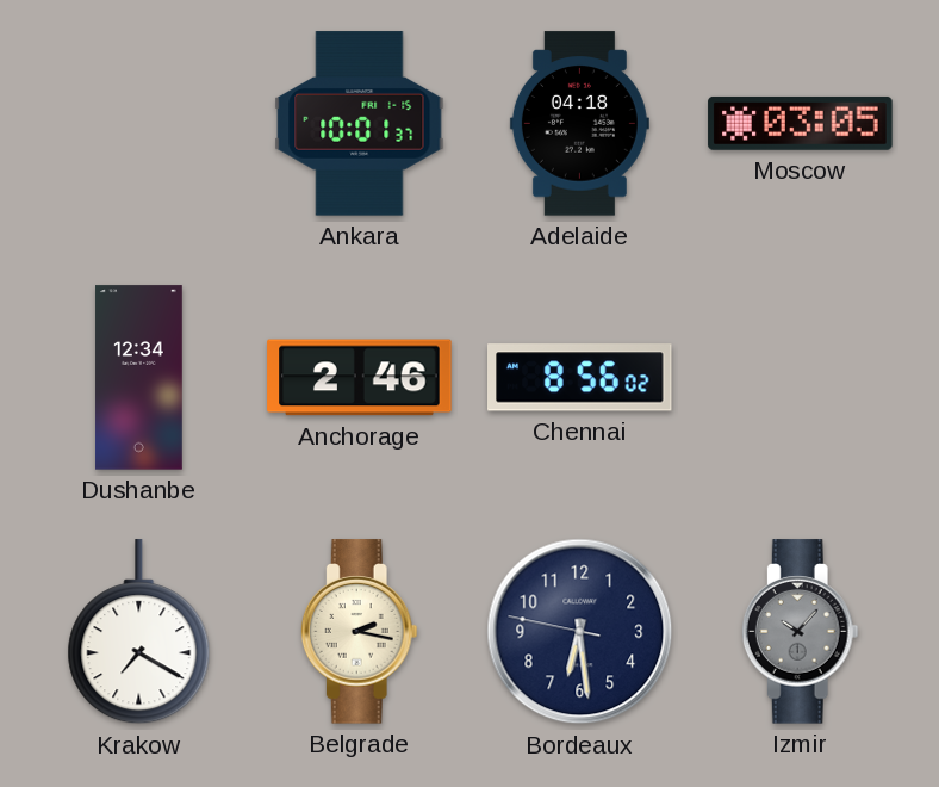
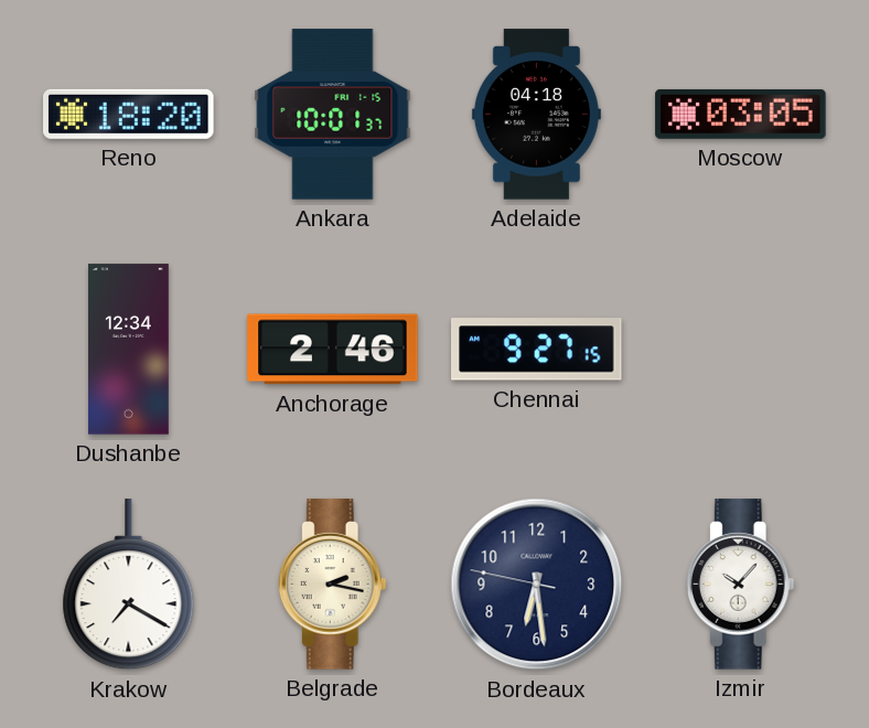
Reno: none -> 18:20
Chennai: 8:56 -> 9:27
Izmir dial: grey -> white
